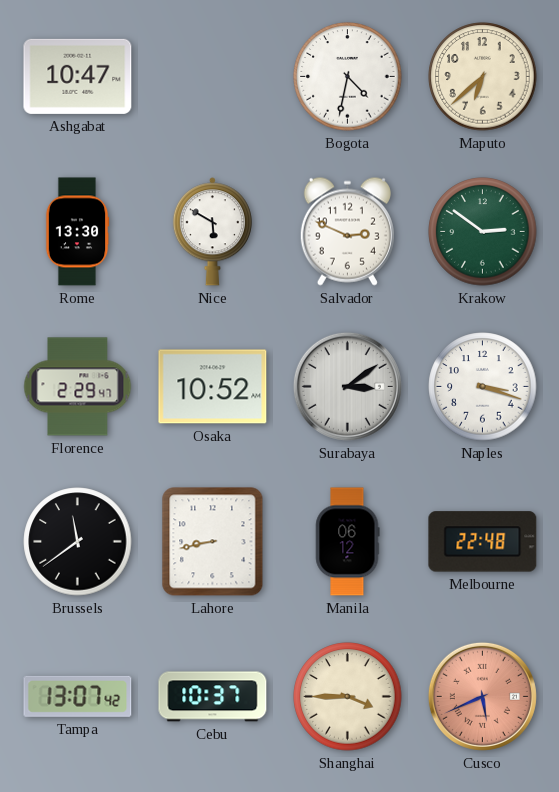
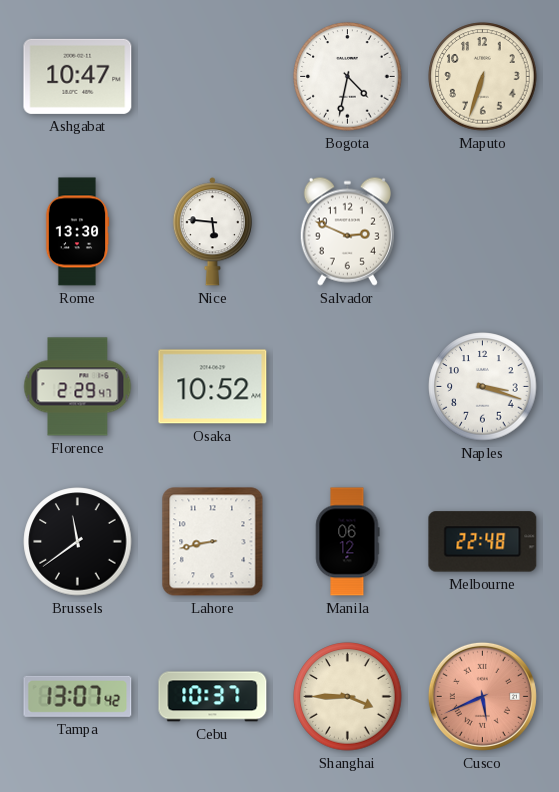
Maputo: 6:38 -> 6:33
Nice: 5:50 -> 5:46
Krakow: 2:51 -> none
Surabaya: 3:09 -> none
